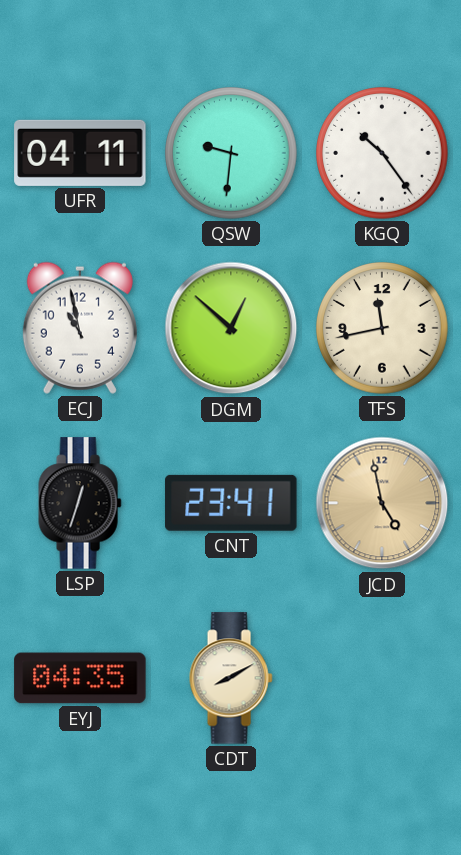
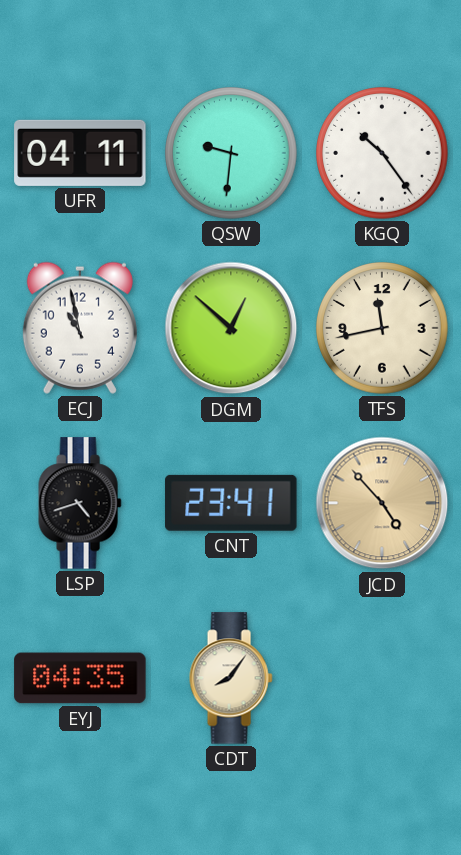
LSP: 12:33 -> 4:42
JCD: 4:58 -> 4:53
CDT: 8:10 -> 8:06
